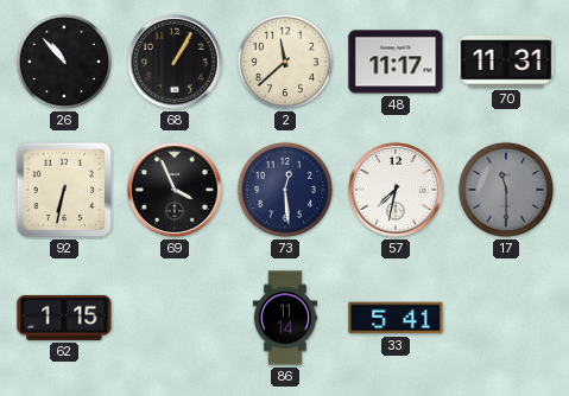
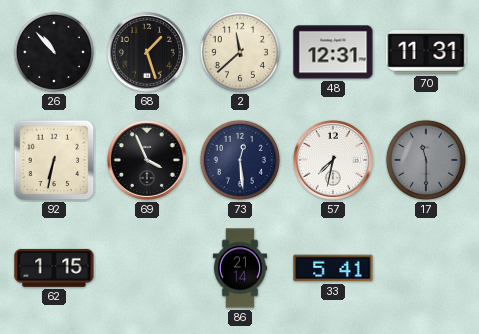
68: 1:05 -> 1:27
48: 11:17 -> 12:31
86: 11:14 -> 21:14
